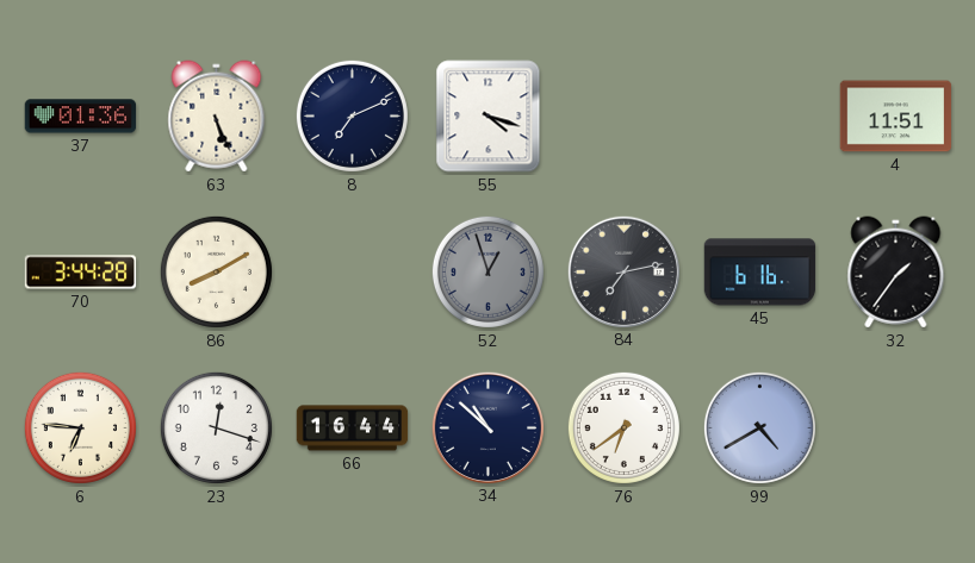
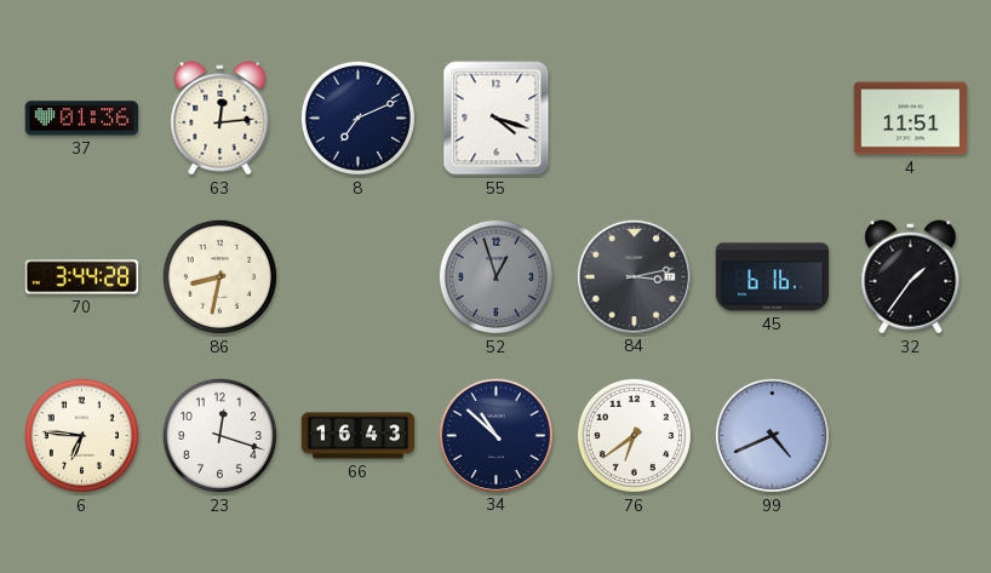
63: 5:26 -> 12:14
86: 8:10 -> 8:32
84: 7:13 -> 3:13
66: 16:44 -> 16:43
99: 4:40 -> 4:41
